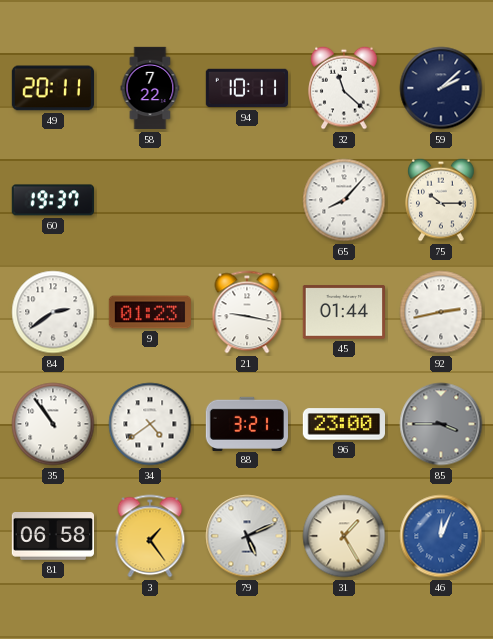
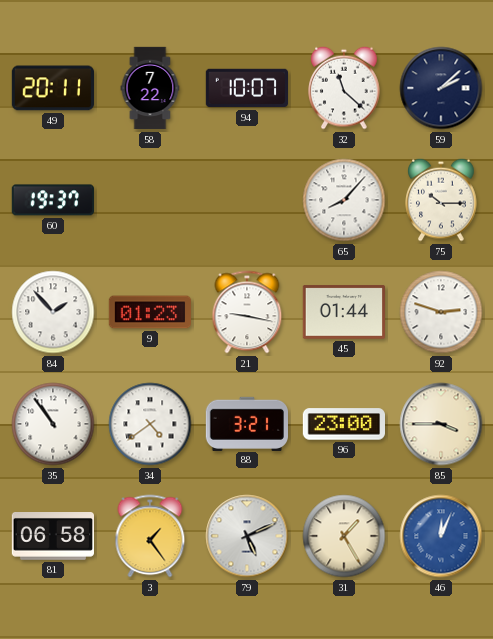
94: 10:11 -> 10:07
84: 2:39 -> 1:53
92: 2:43 -> 2:48
85 dial: grey -> cream
